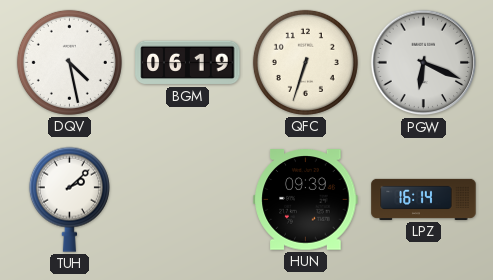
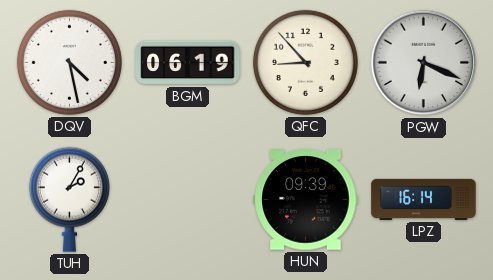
QFC: 6:33 -> 8:53
TUH: 2:08 -> 2:05
